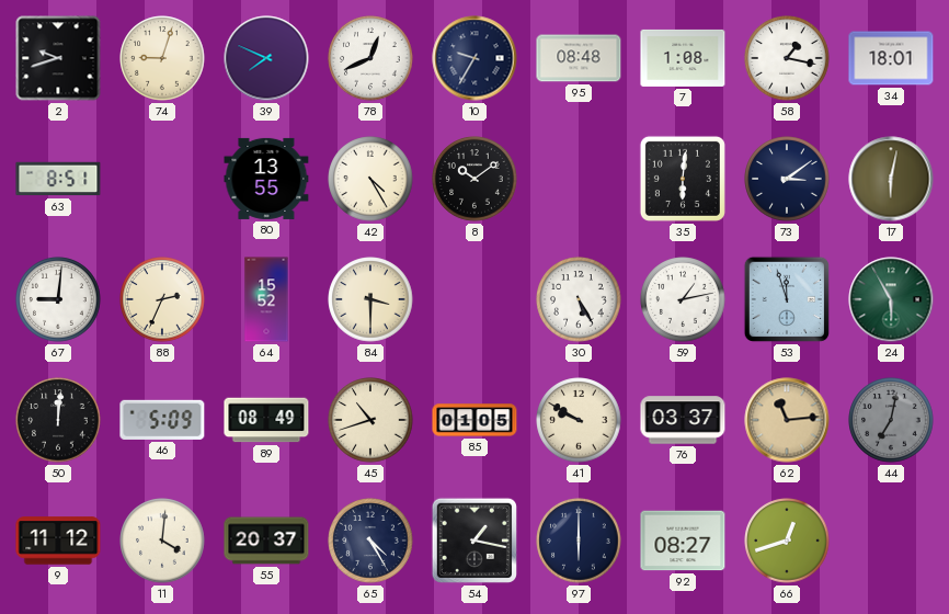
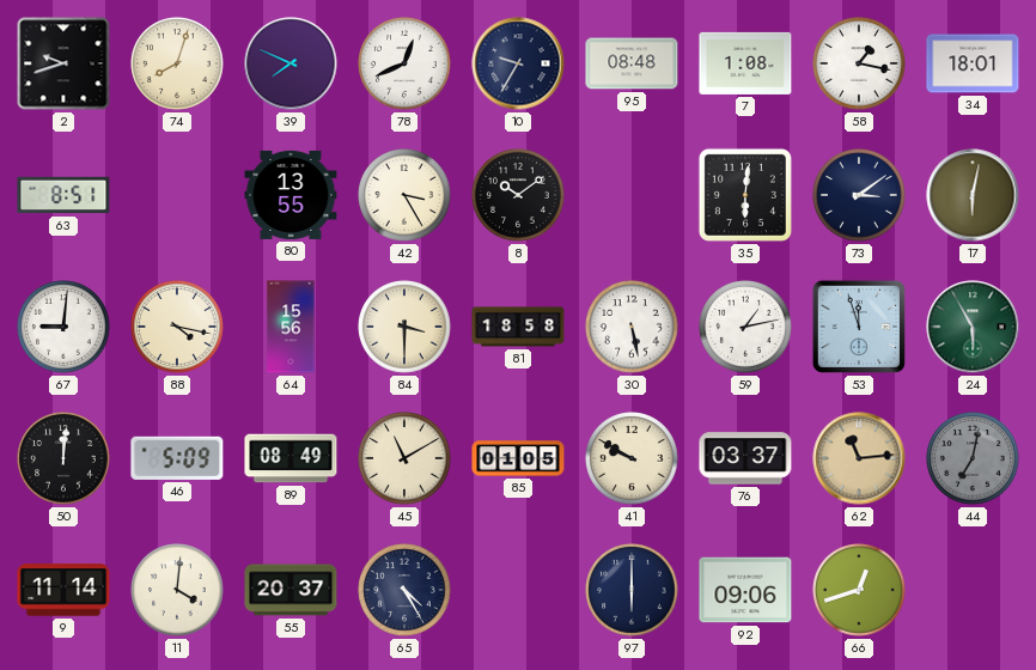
74: 9:03 -> 8:03
42: 4:25 -> 3:25
88: 2:34 -> 4:17
64: 15:52 -> 15:56
81: none -> 18:58
30: 5:25 -> 5:28
45: 10:42 -> 11:10
9: 11:12 -> 11:14
54: 1:17 -> none
92: 08:27 -> 09:06
